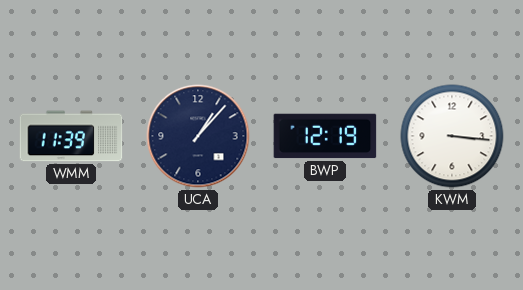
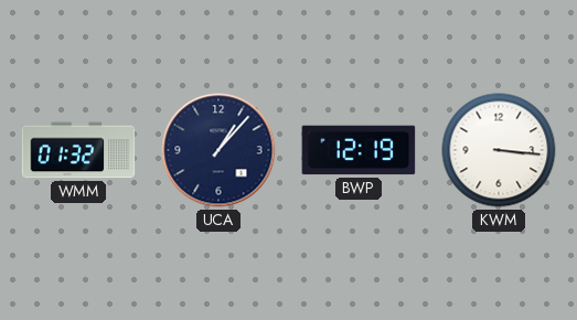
WMM: 11:39 -> 01:32
